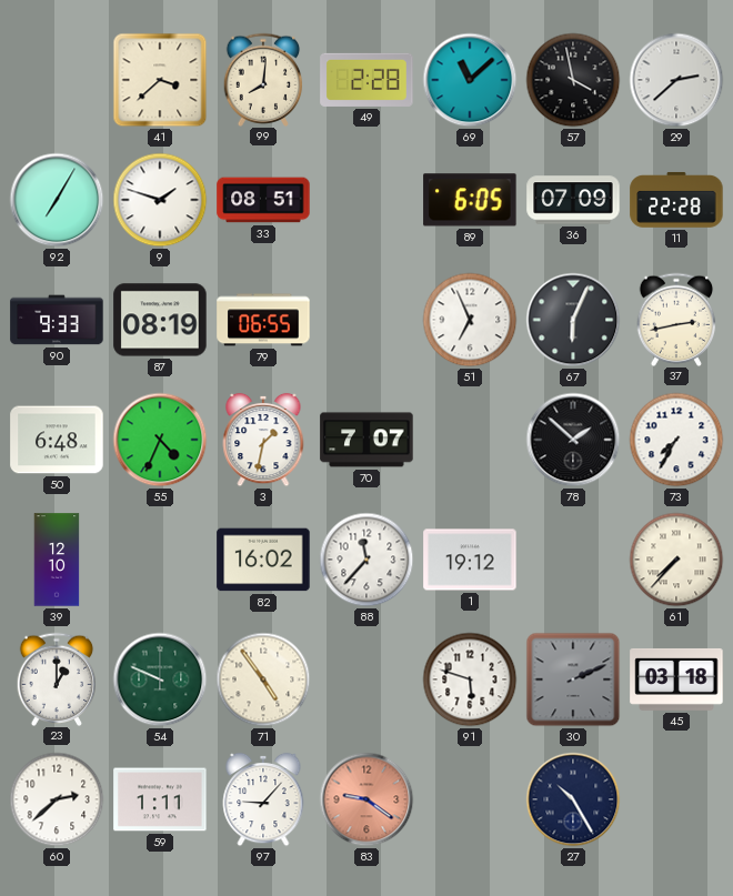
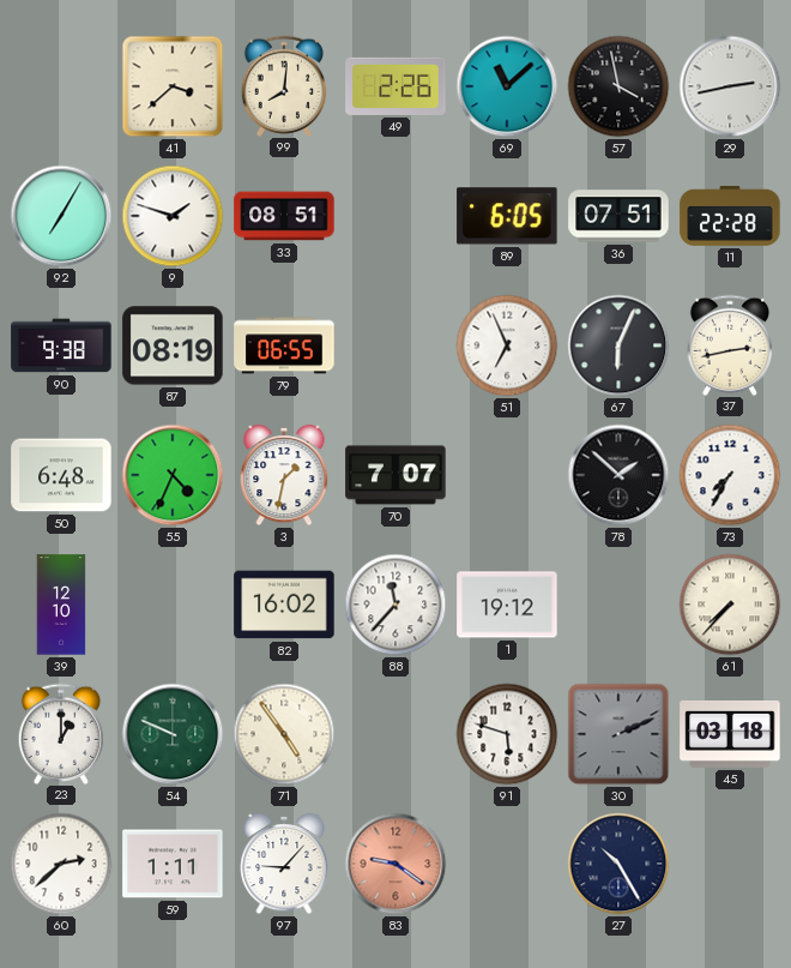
49: 2:28 -> 2:26
29: 2:38 -> 2:43
36: 07:09 -> 07:51
90: 9:33 -> 9:38
